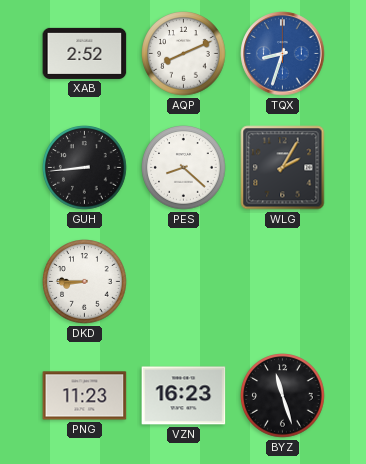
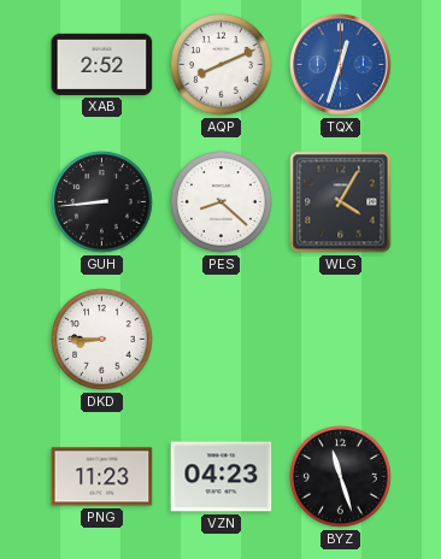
TQX: 8:33 -> 12:33
WLG: 2:05 -> 4:05
VZN: 16:23 -> 04:23
